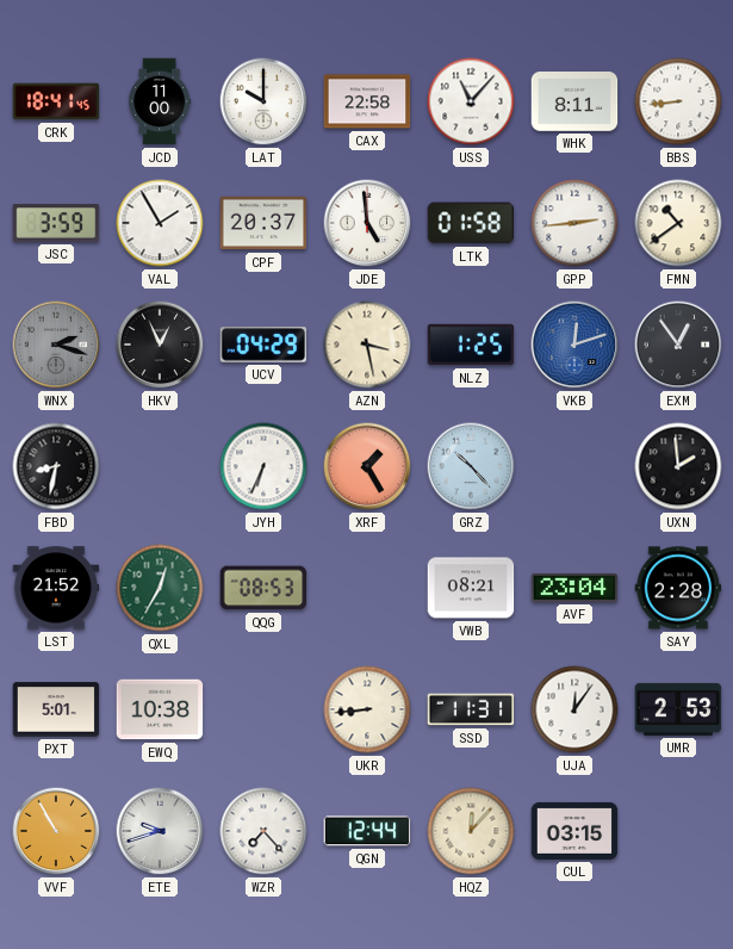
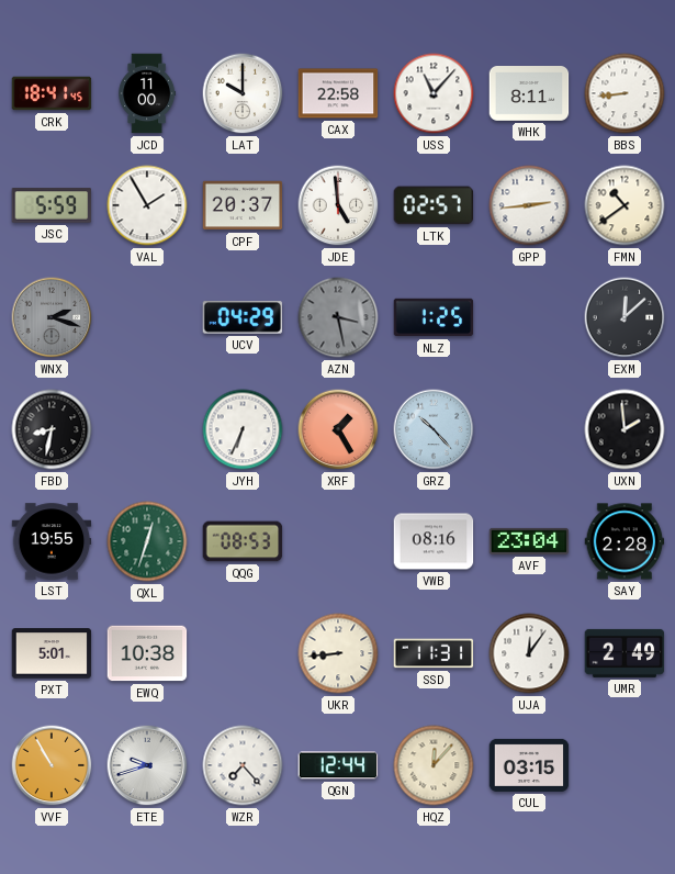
JSC: 3:59 -> 5:59
LTK: 01:58 -> 02:57
HKV: 12:56 -> none
AZN dial: cream -> grey
VKB: 12:12 -> none
EXM: 12:54 -> 12:08
LST: 21:52 -> 19:55
QXL: 12:35 -> 12:33
VWB: 08:21 -> 08:16
UMR: 2:53 -> 2:49
